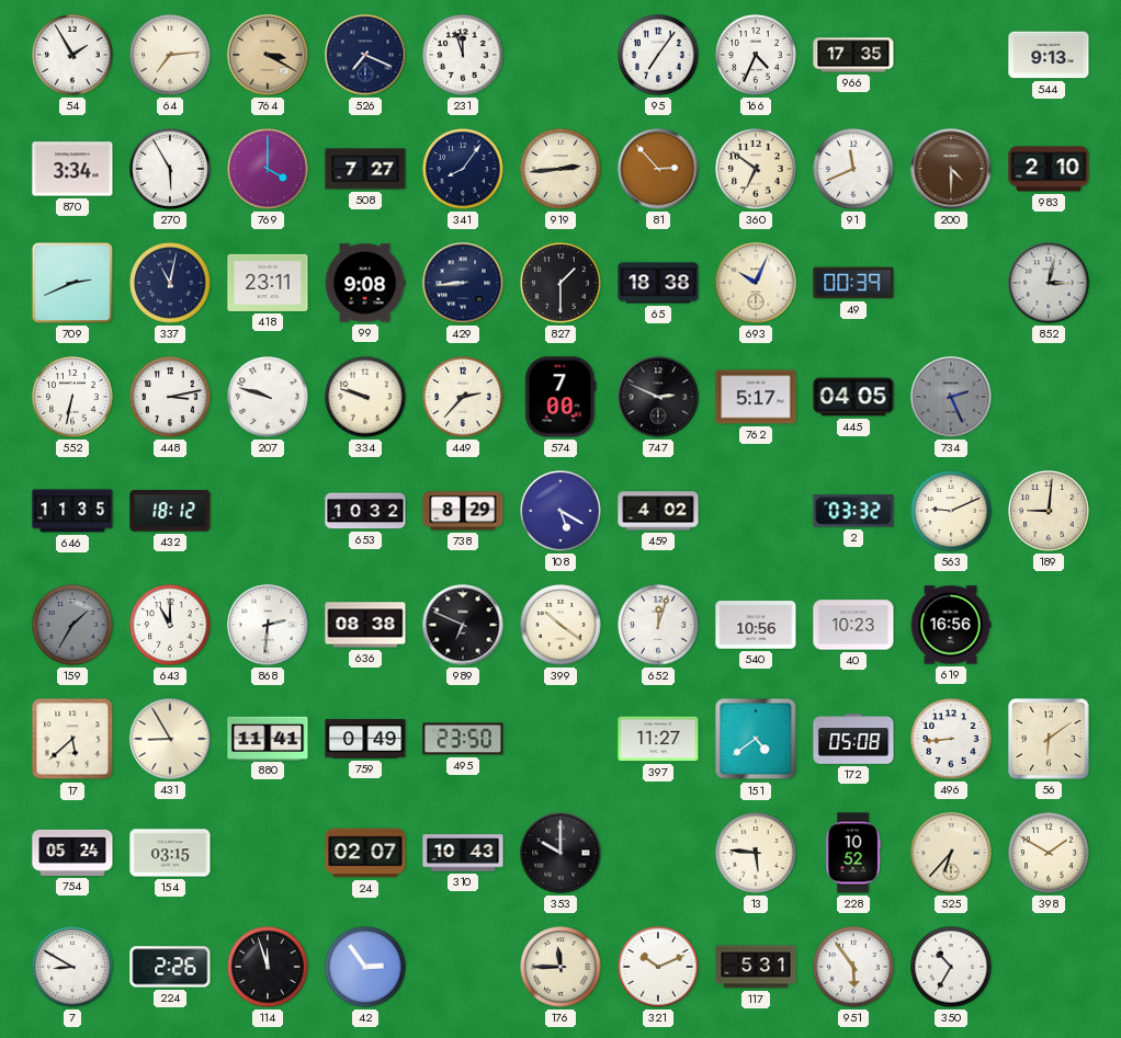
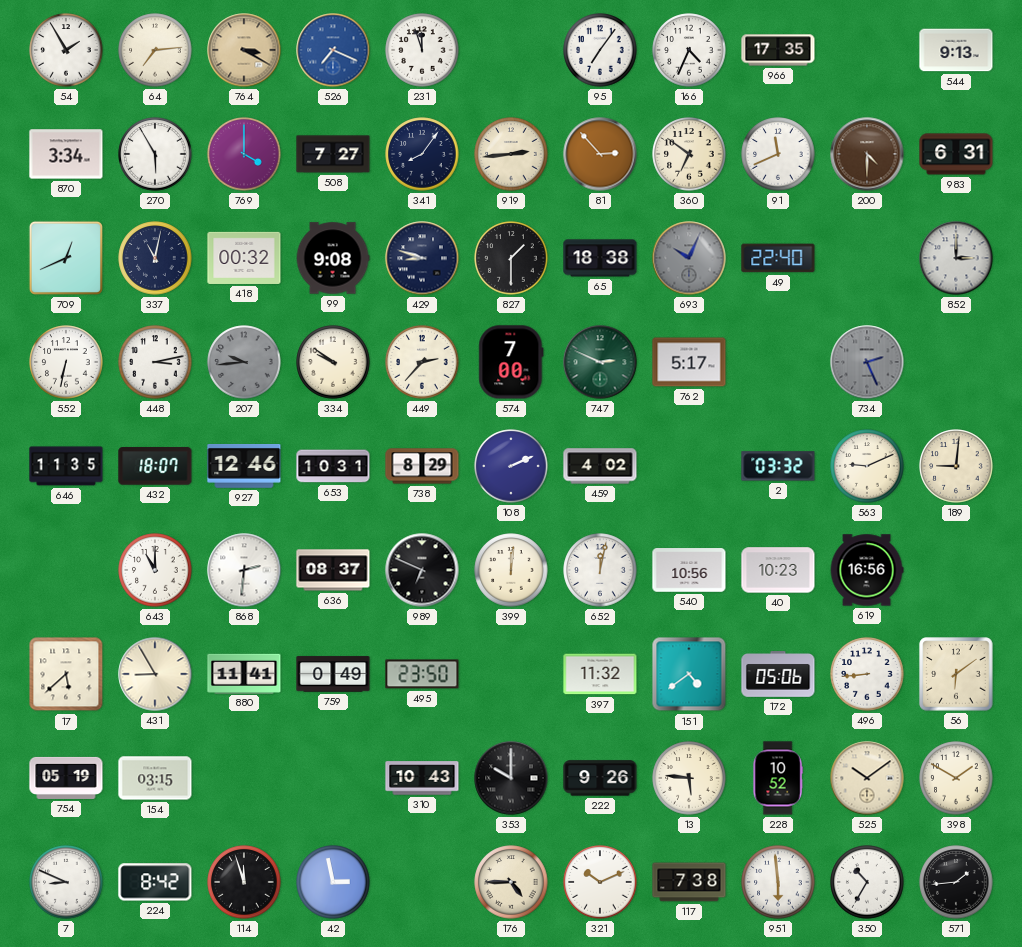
526 dial: navy -> blue
983: 2:10 -> 6:31
709: 2:41 -> 12:41
418: 23:11 -> 00:32
429: 8:44 -> 8:48
693 dial: cream -> grey
49: 00:39 -> 22:40
852: 3:02 -> 3:00
207: 9:48 -> 9:44
207 dial: white -> grey
334: 9:48 -> 9:51
747 dial: black -> green
445: 04:05 -> none
432: 18:12 -> 18:07
927: none -> 12:46
653: 10:32 -> 10:31
108: 5:20 -> 2:11
159: 1:35 -> none
636: 08:38 -> 08:37
399: 10:21 -> 12:01
652: 12:03 -> 12:02
397: 11:27 -> 11:32
172: 05:08 -> 05:06
754: 05:24 -> 05:19
24: 02:07 -> none
222: none -> 9:26
525: 6:37 -> 10:09
7: 8:50 -> 8:49
224: 2:26 -> 8:42
42: 2:54 -> 2:58
176: 11:45 -> 4:45
117: 5:31 -> 7:38
951: 5:54 -> 5:59
571: none -> 1:44
